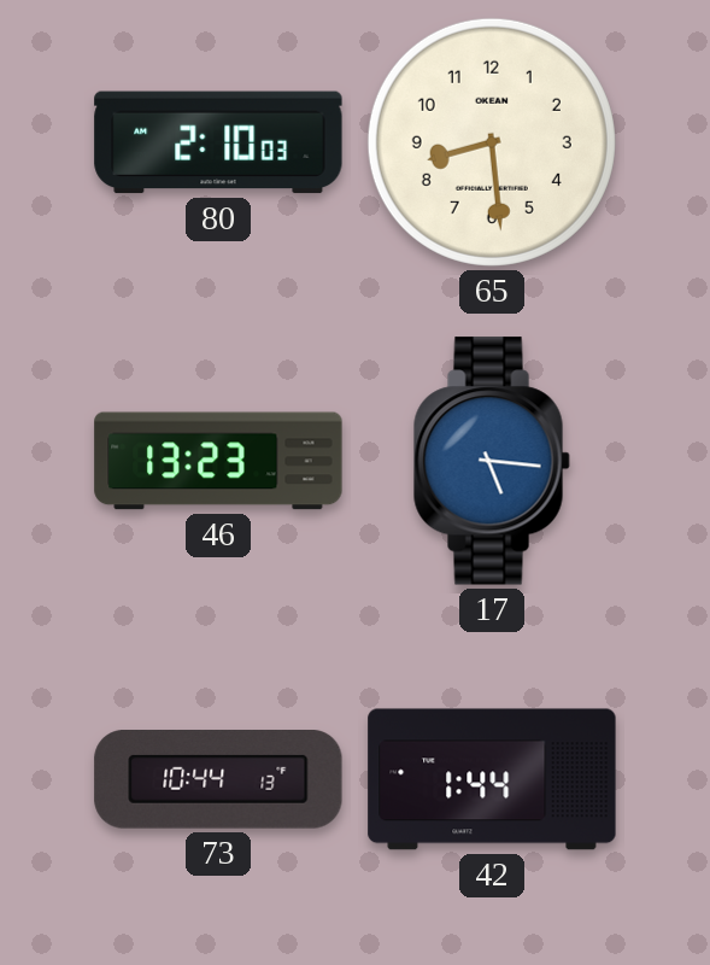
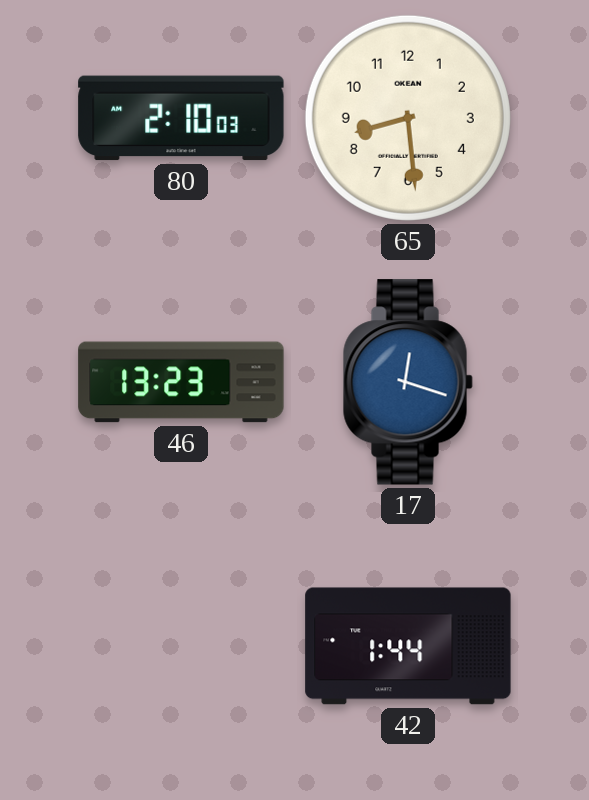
17: 5:16 -> 12:18
73: 10:44 -> none
